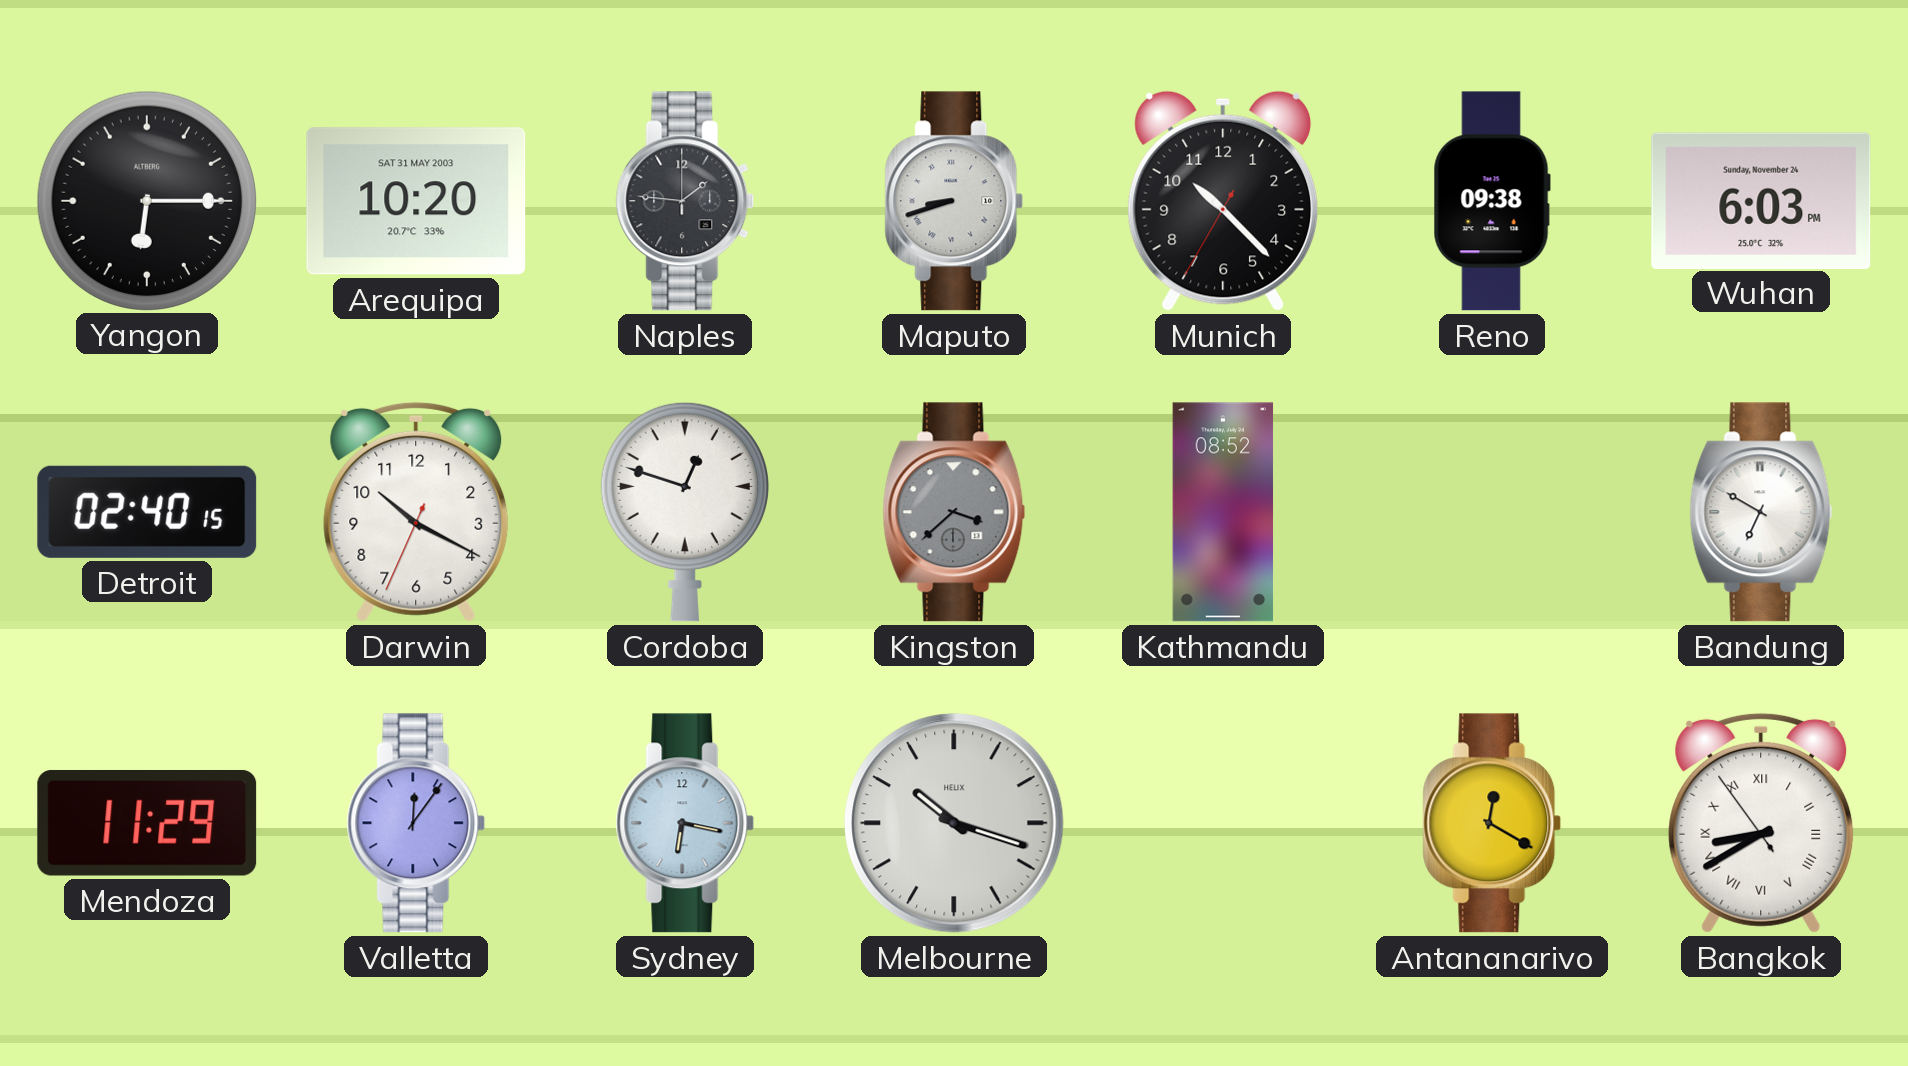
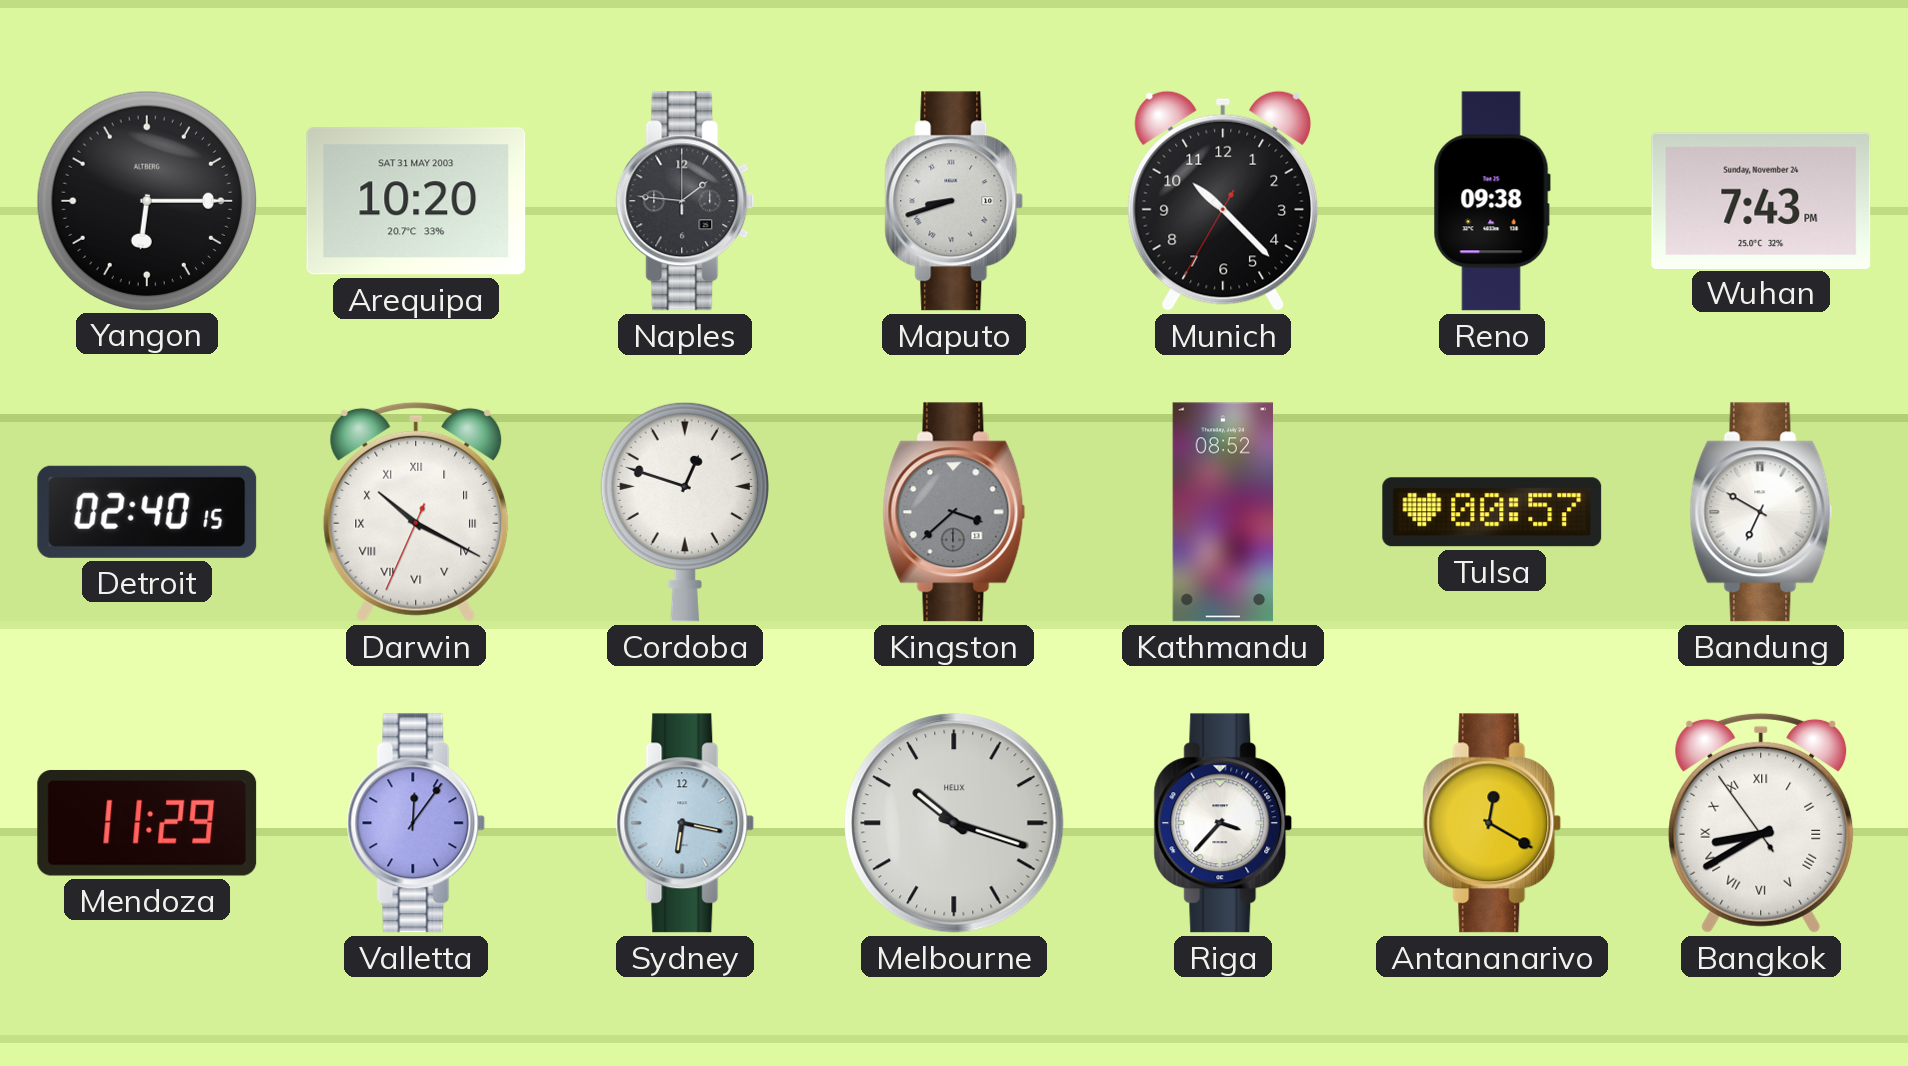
Wuhan: 6:03 -> 7:43
Darwin numerals: Arabic -> Roman
Tulsa: none -> 00:57
Riga: none -> 3:37
